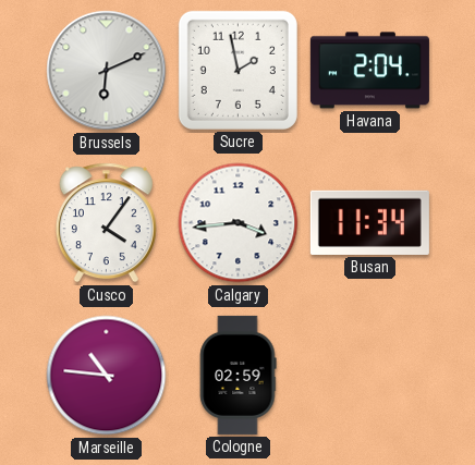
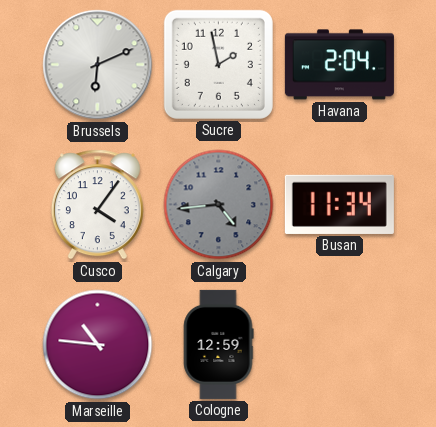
Calgary: 3:44 -> 4:44
Calgary dial: white -> grey
Cologne: 02:59 -> 12:59
